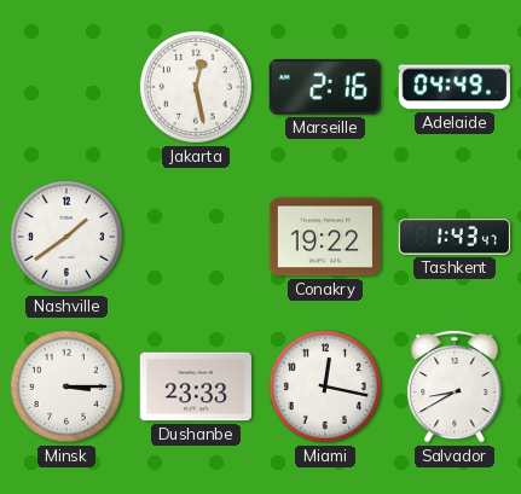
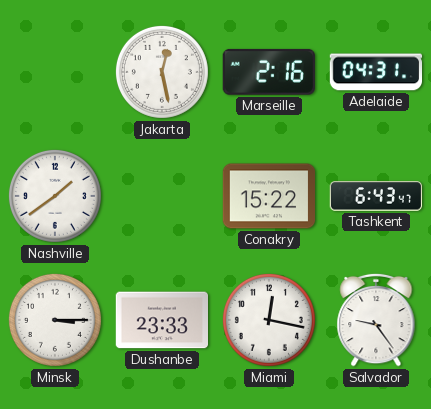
Adelaide: 04:49 -> 04:31
Conakry: 19:22 -> 15:22
Tashkent: 1:43 -> 6:43
Salvador: 8:40 -> 9:24
